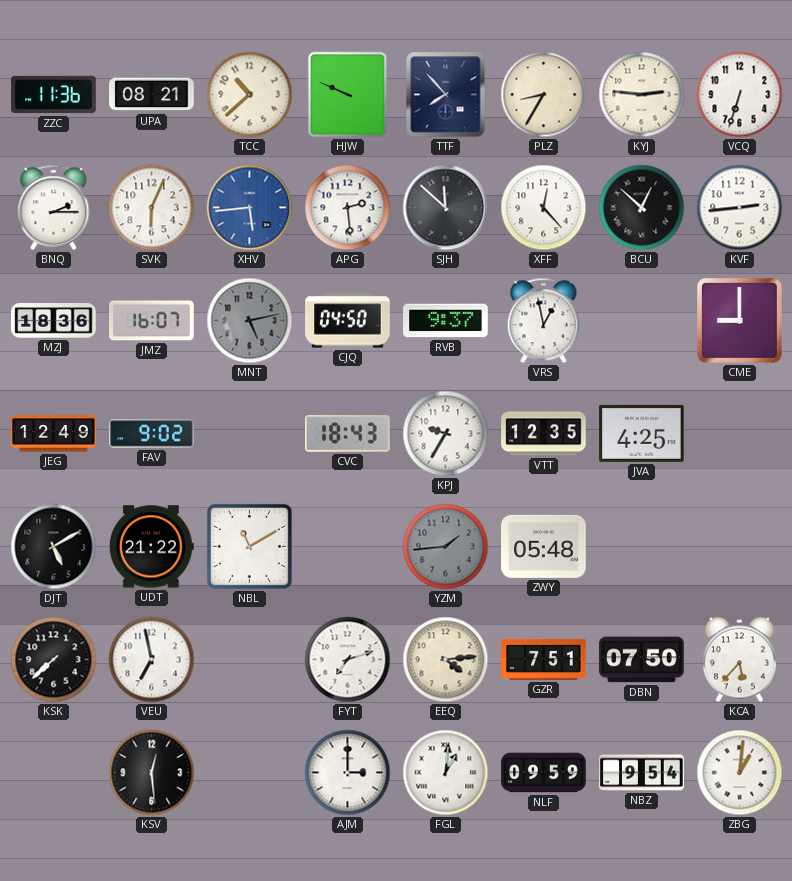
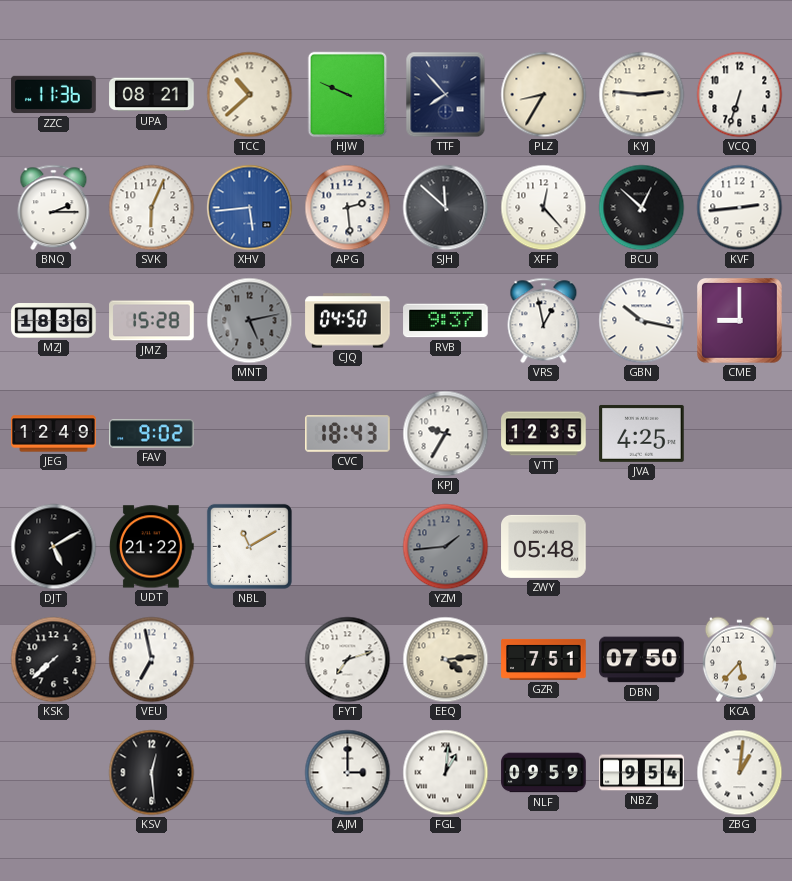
JMZ: 16:07 -> 15:28
GBN: none -> 10:17
